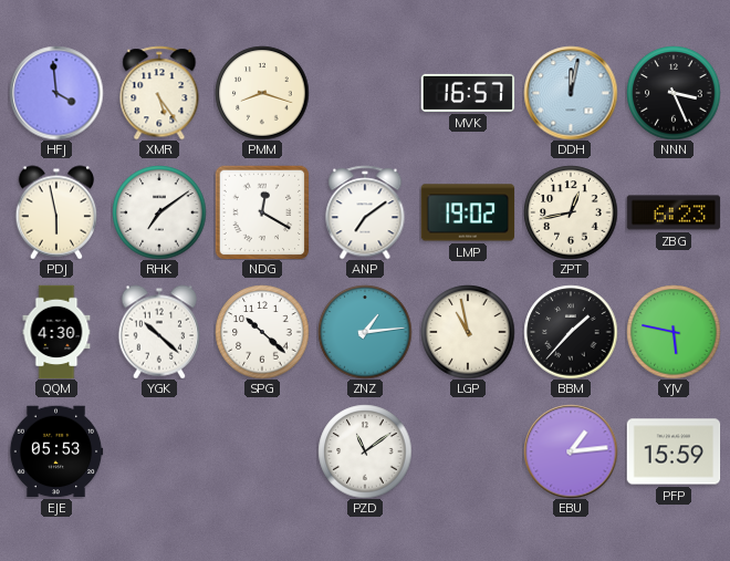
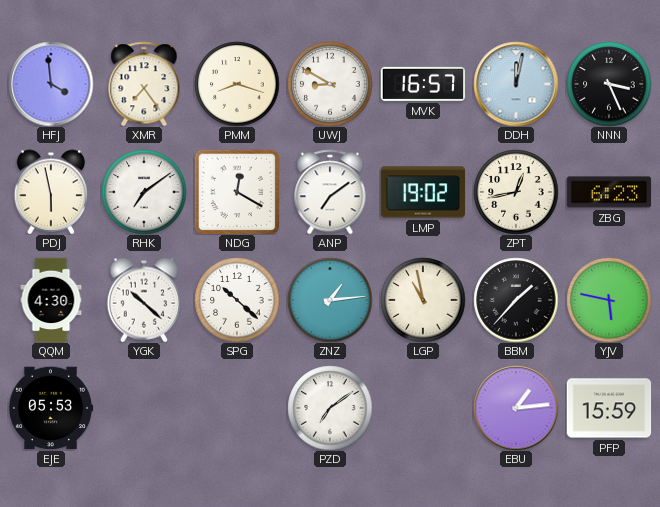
XMR: 5:24 -> 7:24
UWJ: none -> 8:50
PZD: 11:09 -> 7:09
